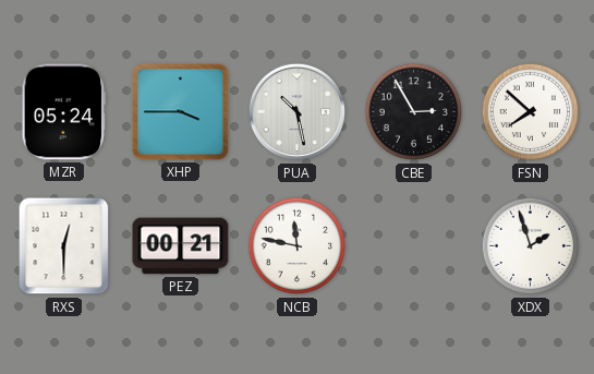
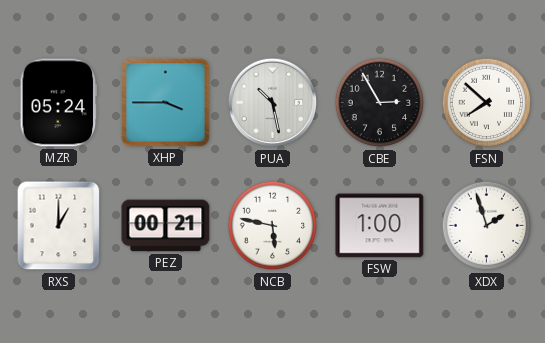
RXS: 12:30 -> 1:00
NCB: 11:47 -> 5:47
FSW: none -> 1:00
